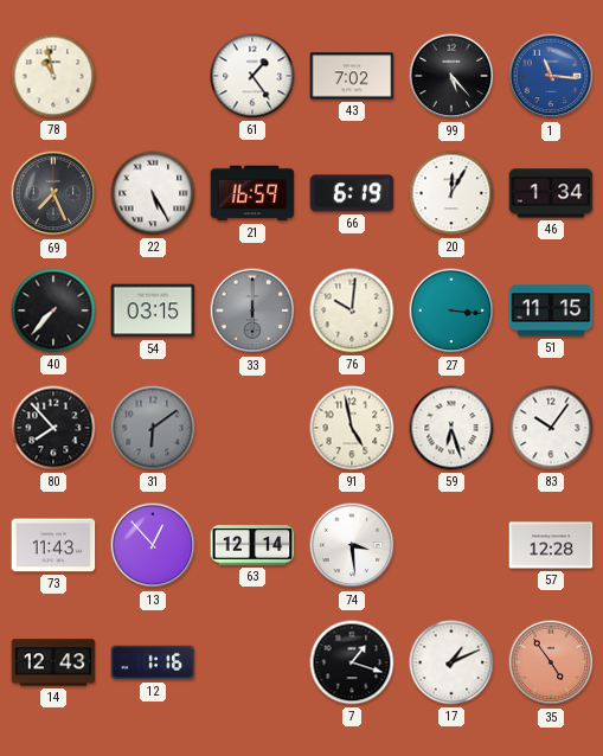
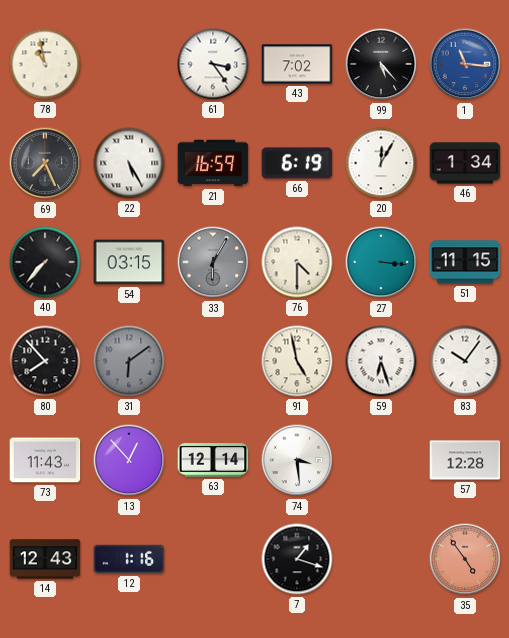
61: 1:24 -> 3:24
33: 6:00 -> 6:05
76: 10:01 -> 4:30
17: 1:11 -> none
